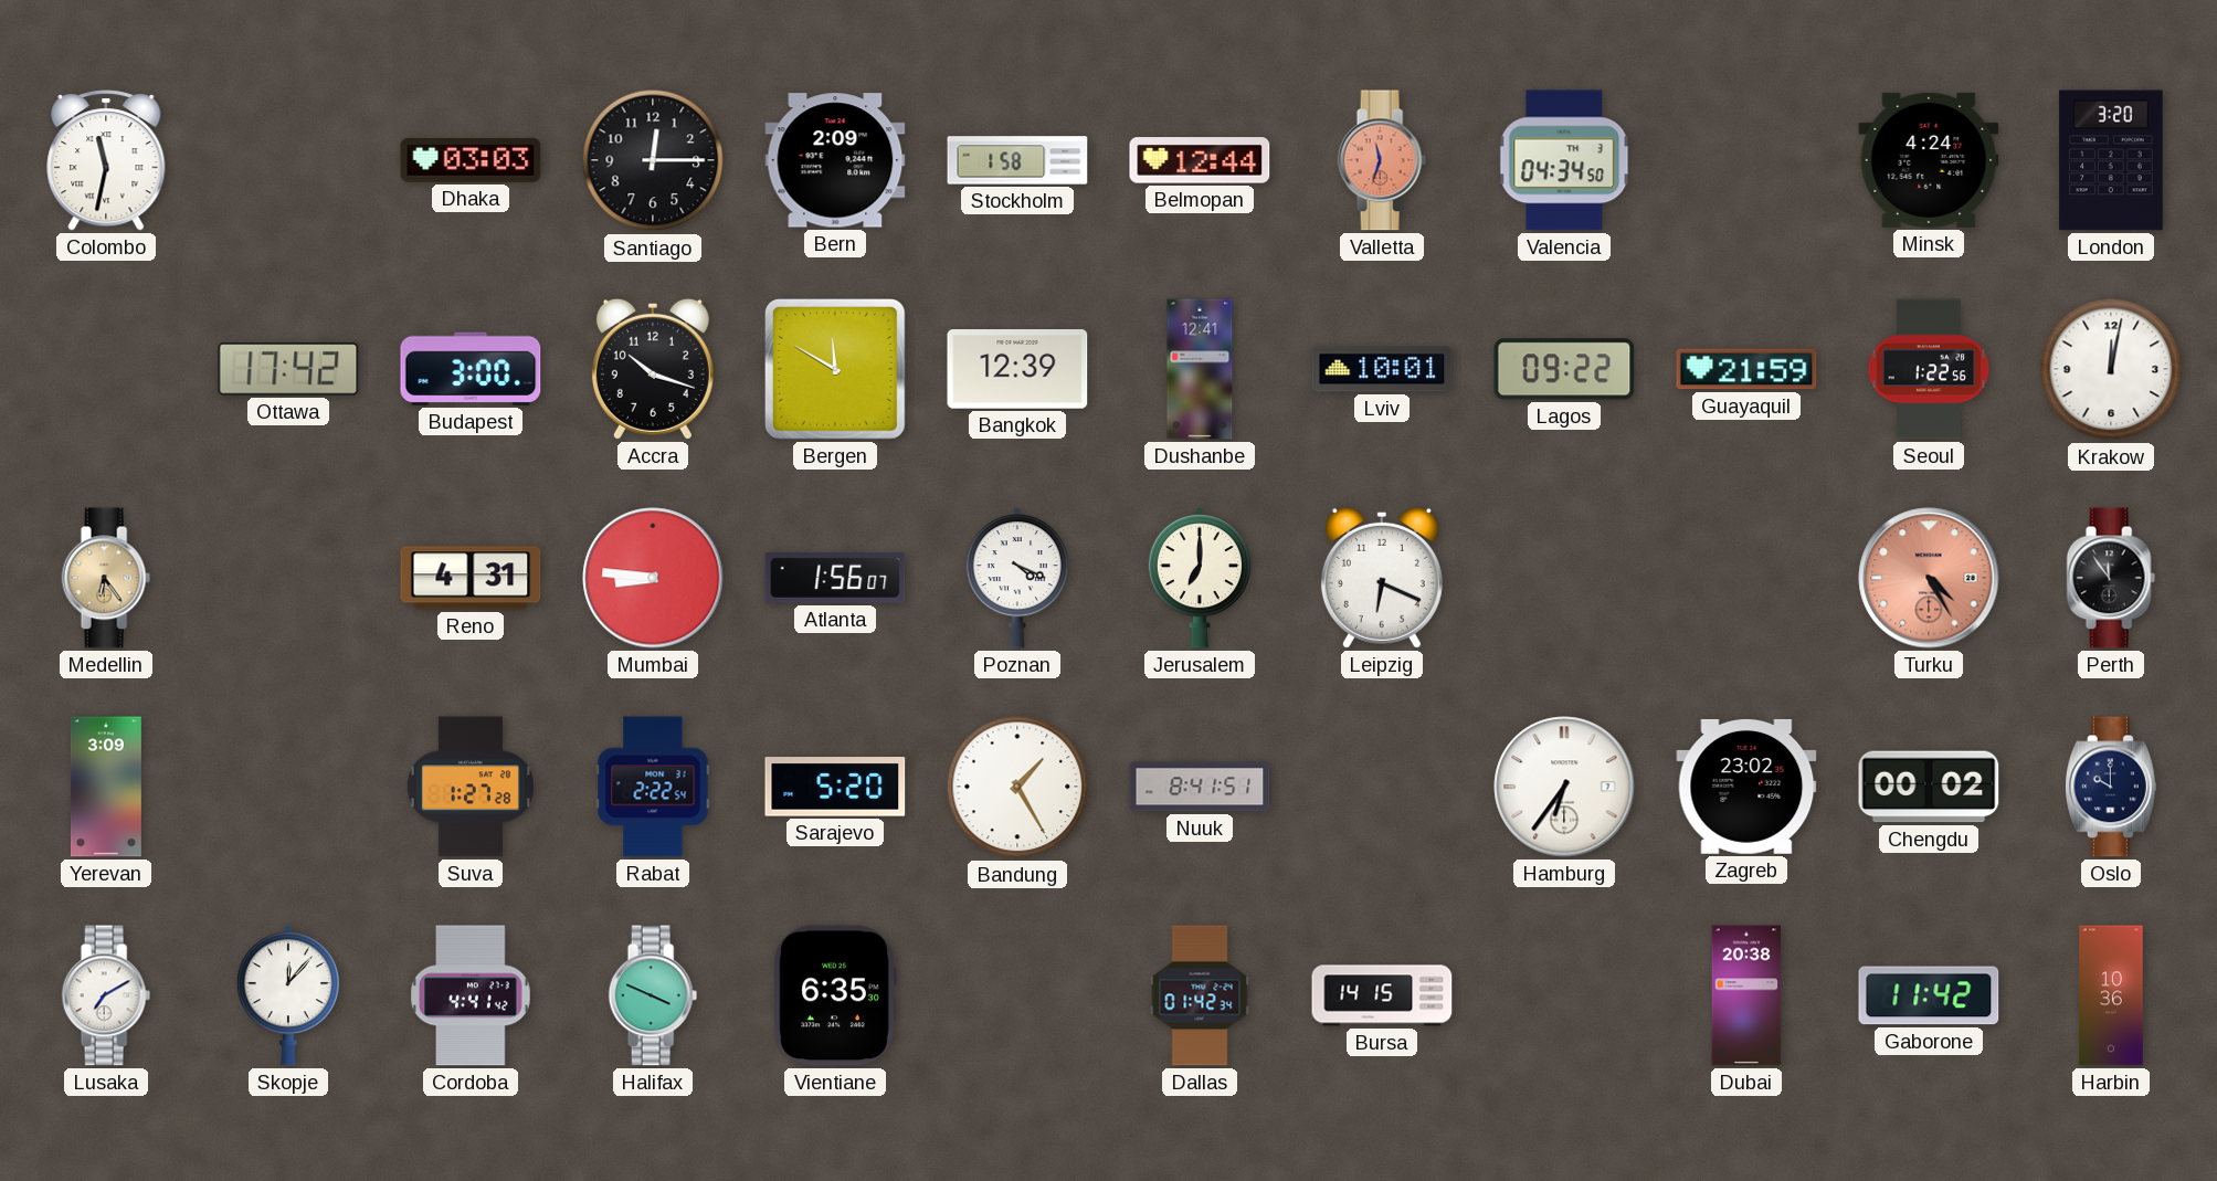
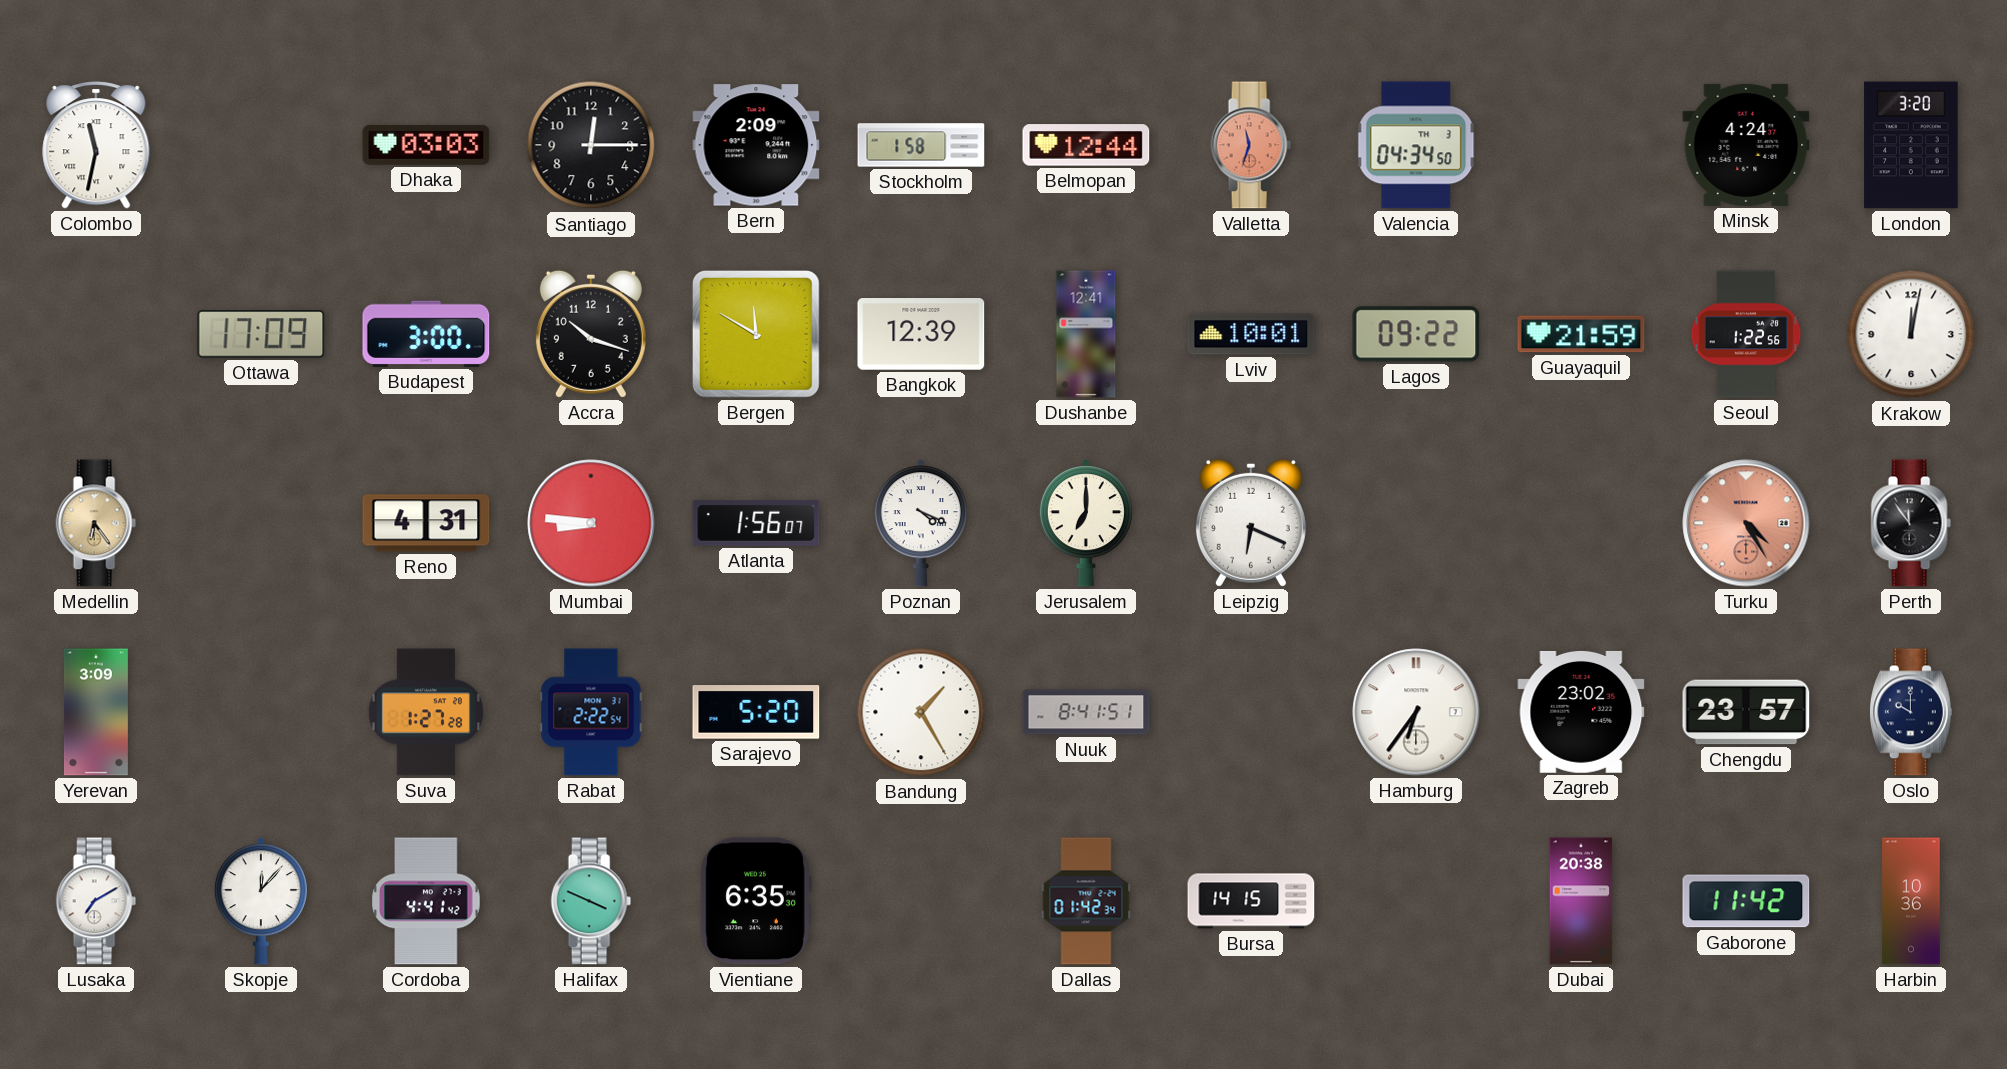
Ottawa: 17:42 -> 17:09
Chengdu: 00:02 -> 23:57
